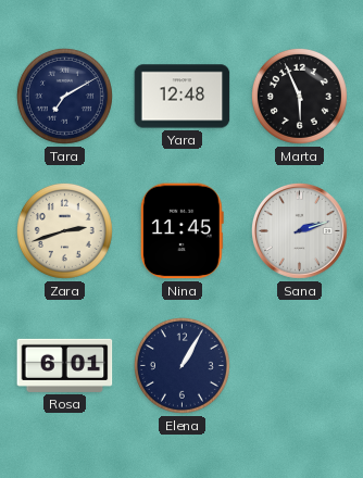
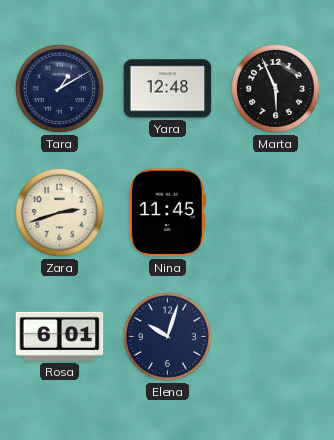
Tara: 7:10 -> 1:10
Sana: 2:12 -> none
Elena: 1:05 -> 10:03
